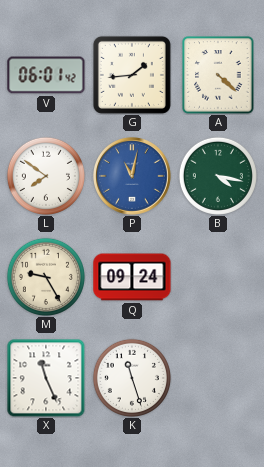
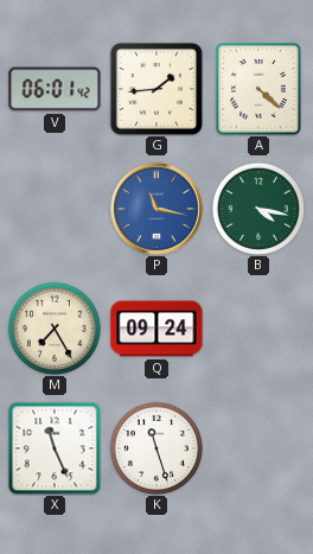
L: 7:51 -> none
P: 11:02 -> 11:17
M: 9:25 -> 7:25
